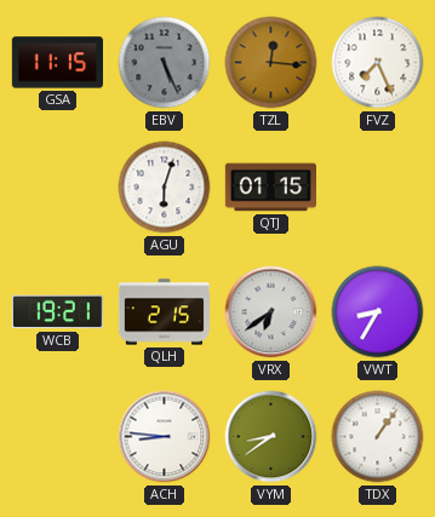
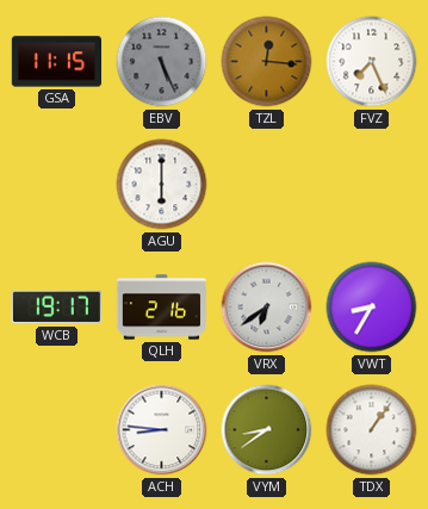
AGU: 6:03 -> 6:00
QTJ: 01:15 -> none
WCB: 19:21 -> 19:17
QLH: 2:15 -> 2:16
